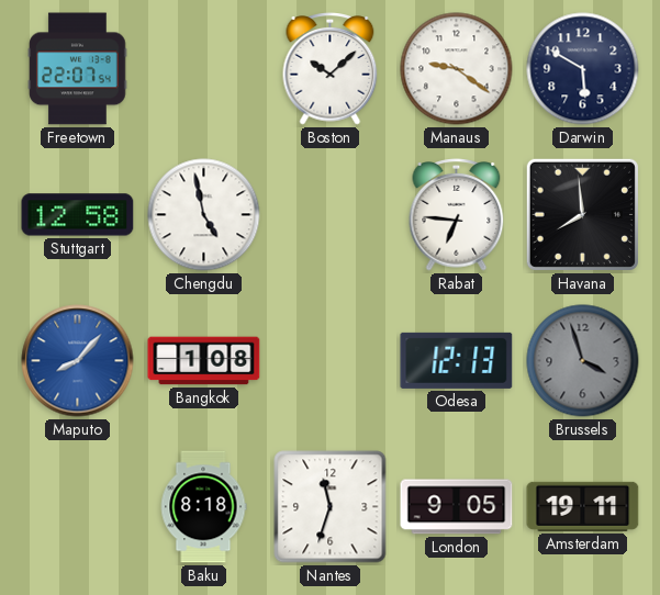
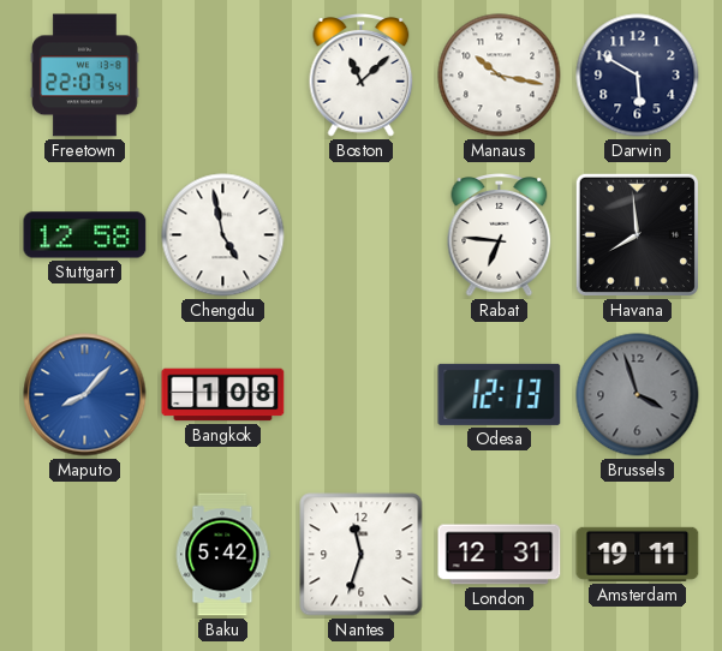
Boston: 10:08 -> 11:08
Manaus: 9:21 -> 10:17
Baku: 8:18 -> 5:42
London: 9:05 -> 12:31
